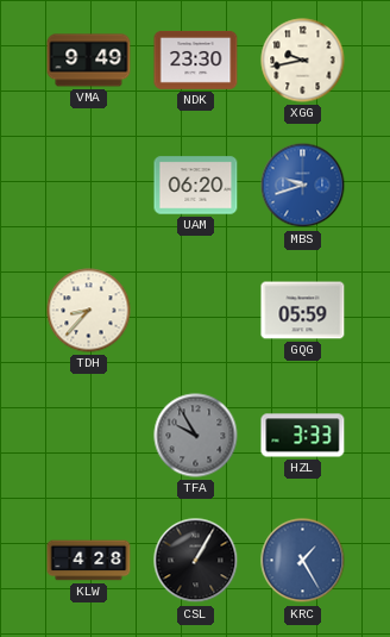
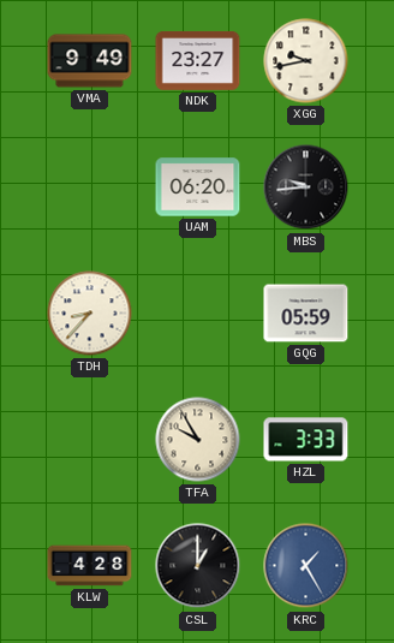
NDK: 23:30 -> 23:27
MBS: 9:42 -> 9:44
MBS dial: blue -> black
TFA dial: grey -> cream
CSL: 1:05 -> 1:00
